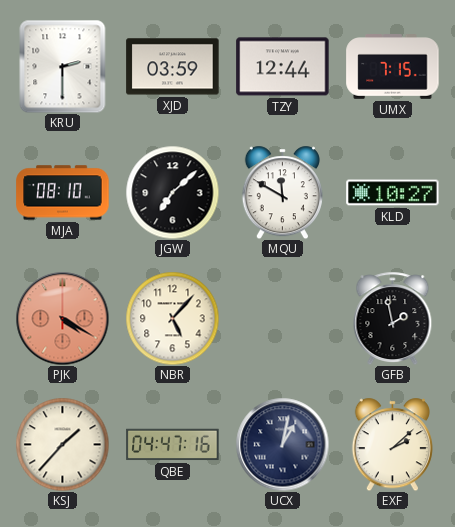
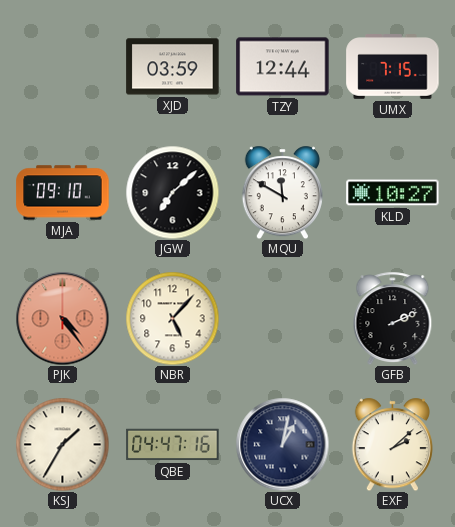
KRU: 2:30 -> none
MJA: 08:10 -> 09:10
PJK: 4:20 -> 4:24
GFB: 1:58 -> 2:11
KSJ: 1:37 -> 1:35
